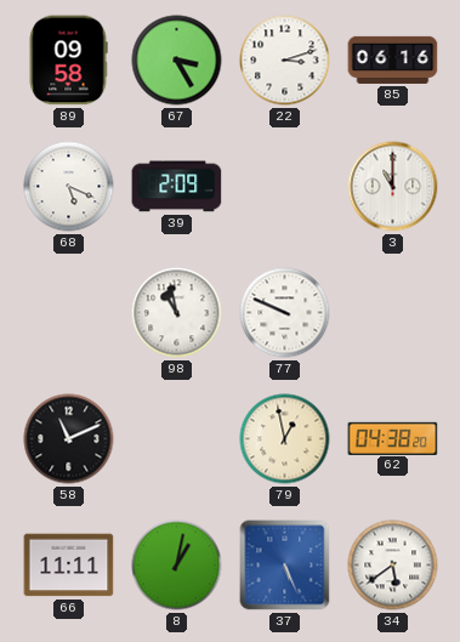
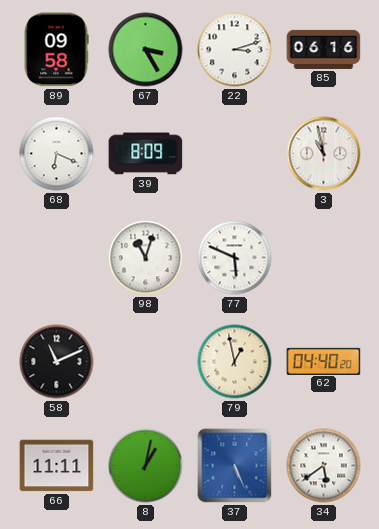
68: 5:19 -> 6:19
39: 2:09 -> 8:09
3: 11:00 -> 10:58
98: 10:58 -> 11:03
77: 9:49 -> 5:49
62: 04:38 -> 04:40
